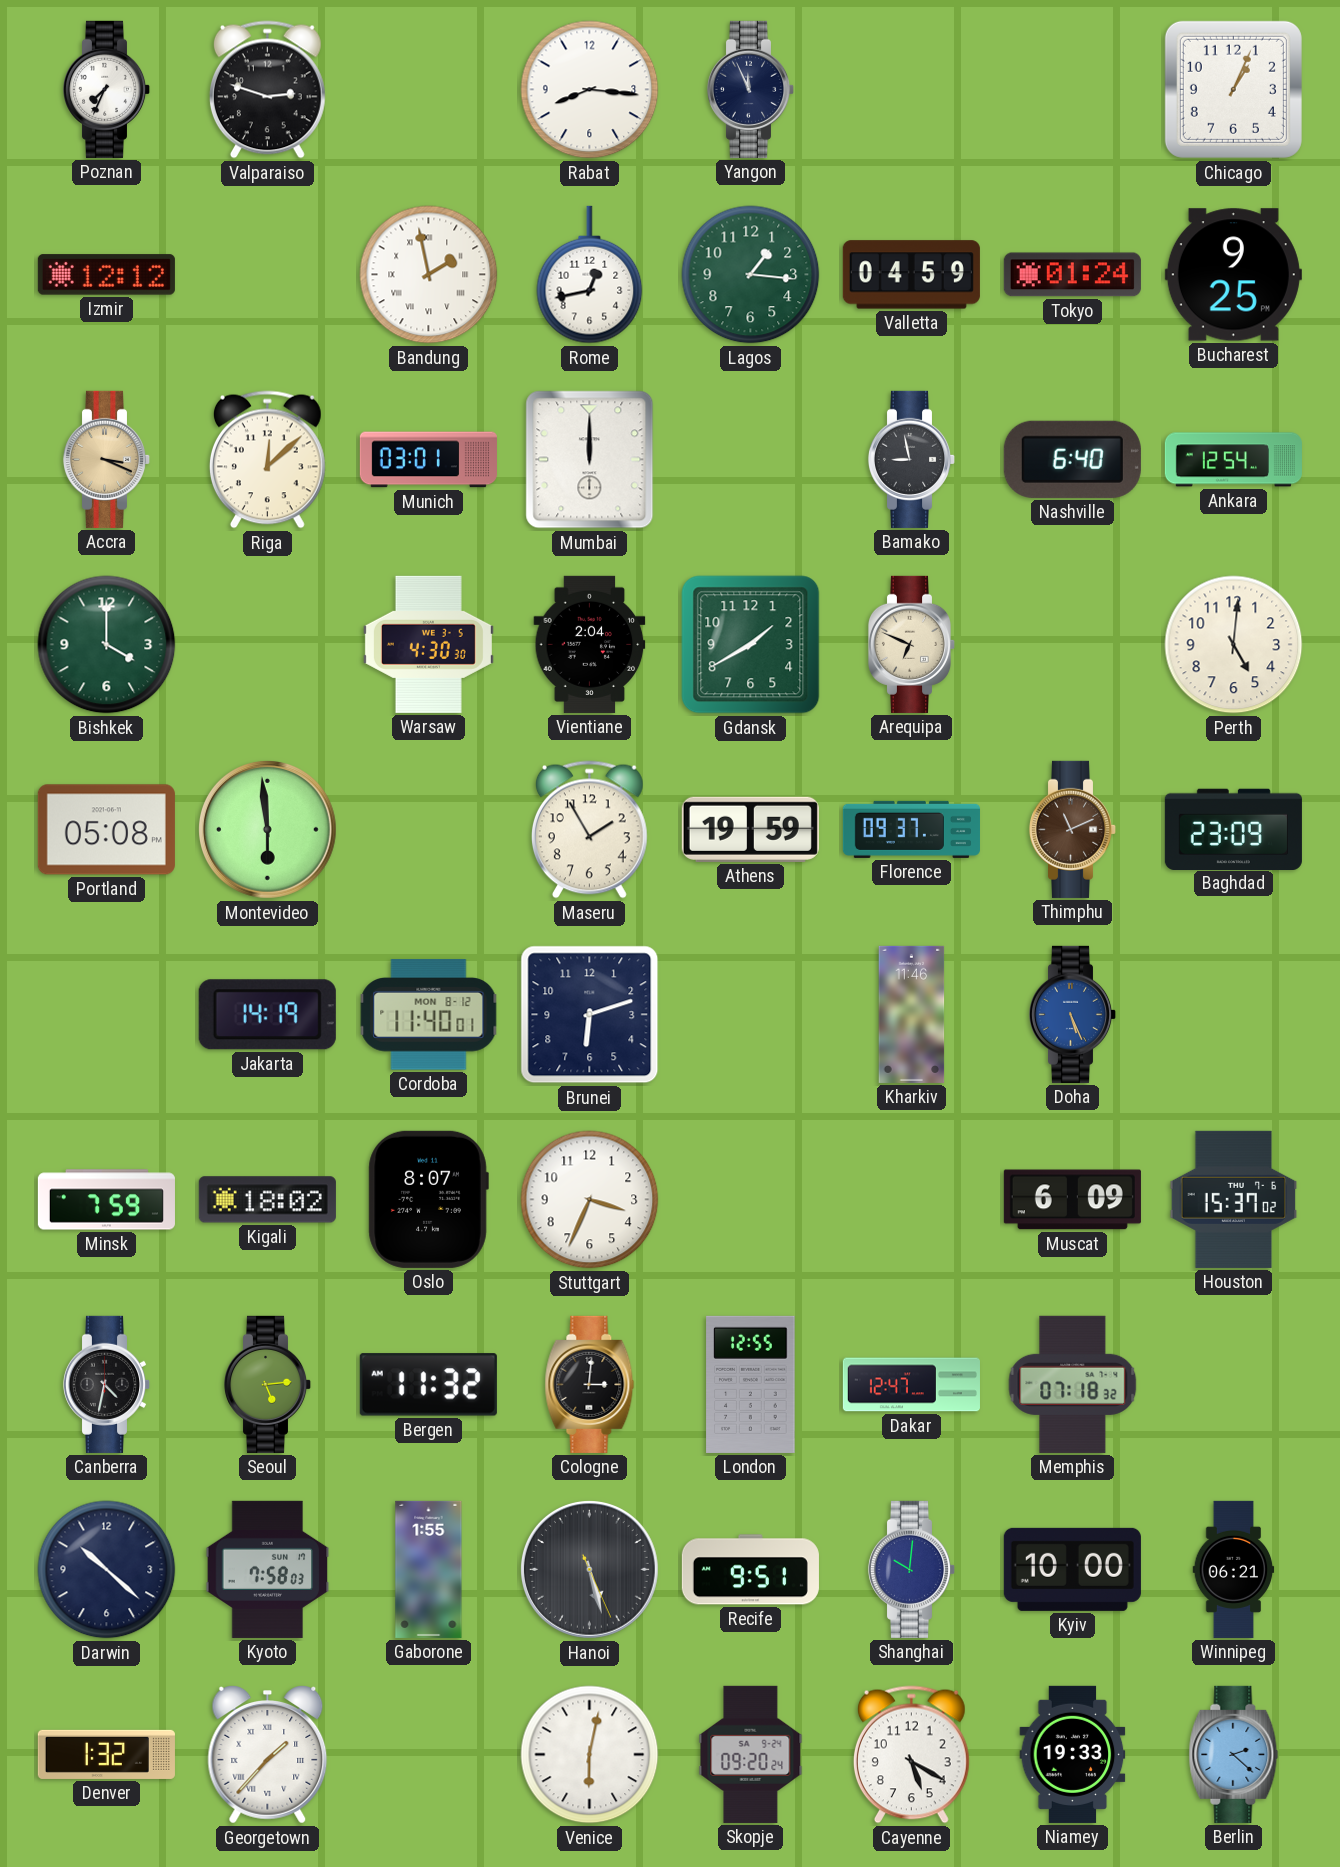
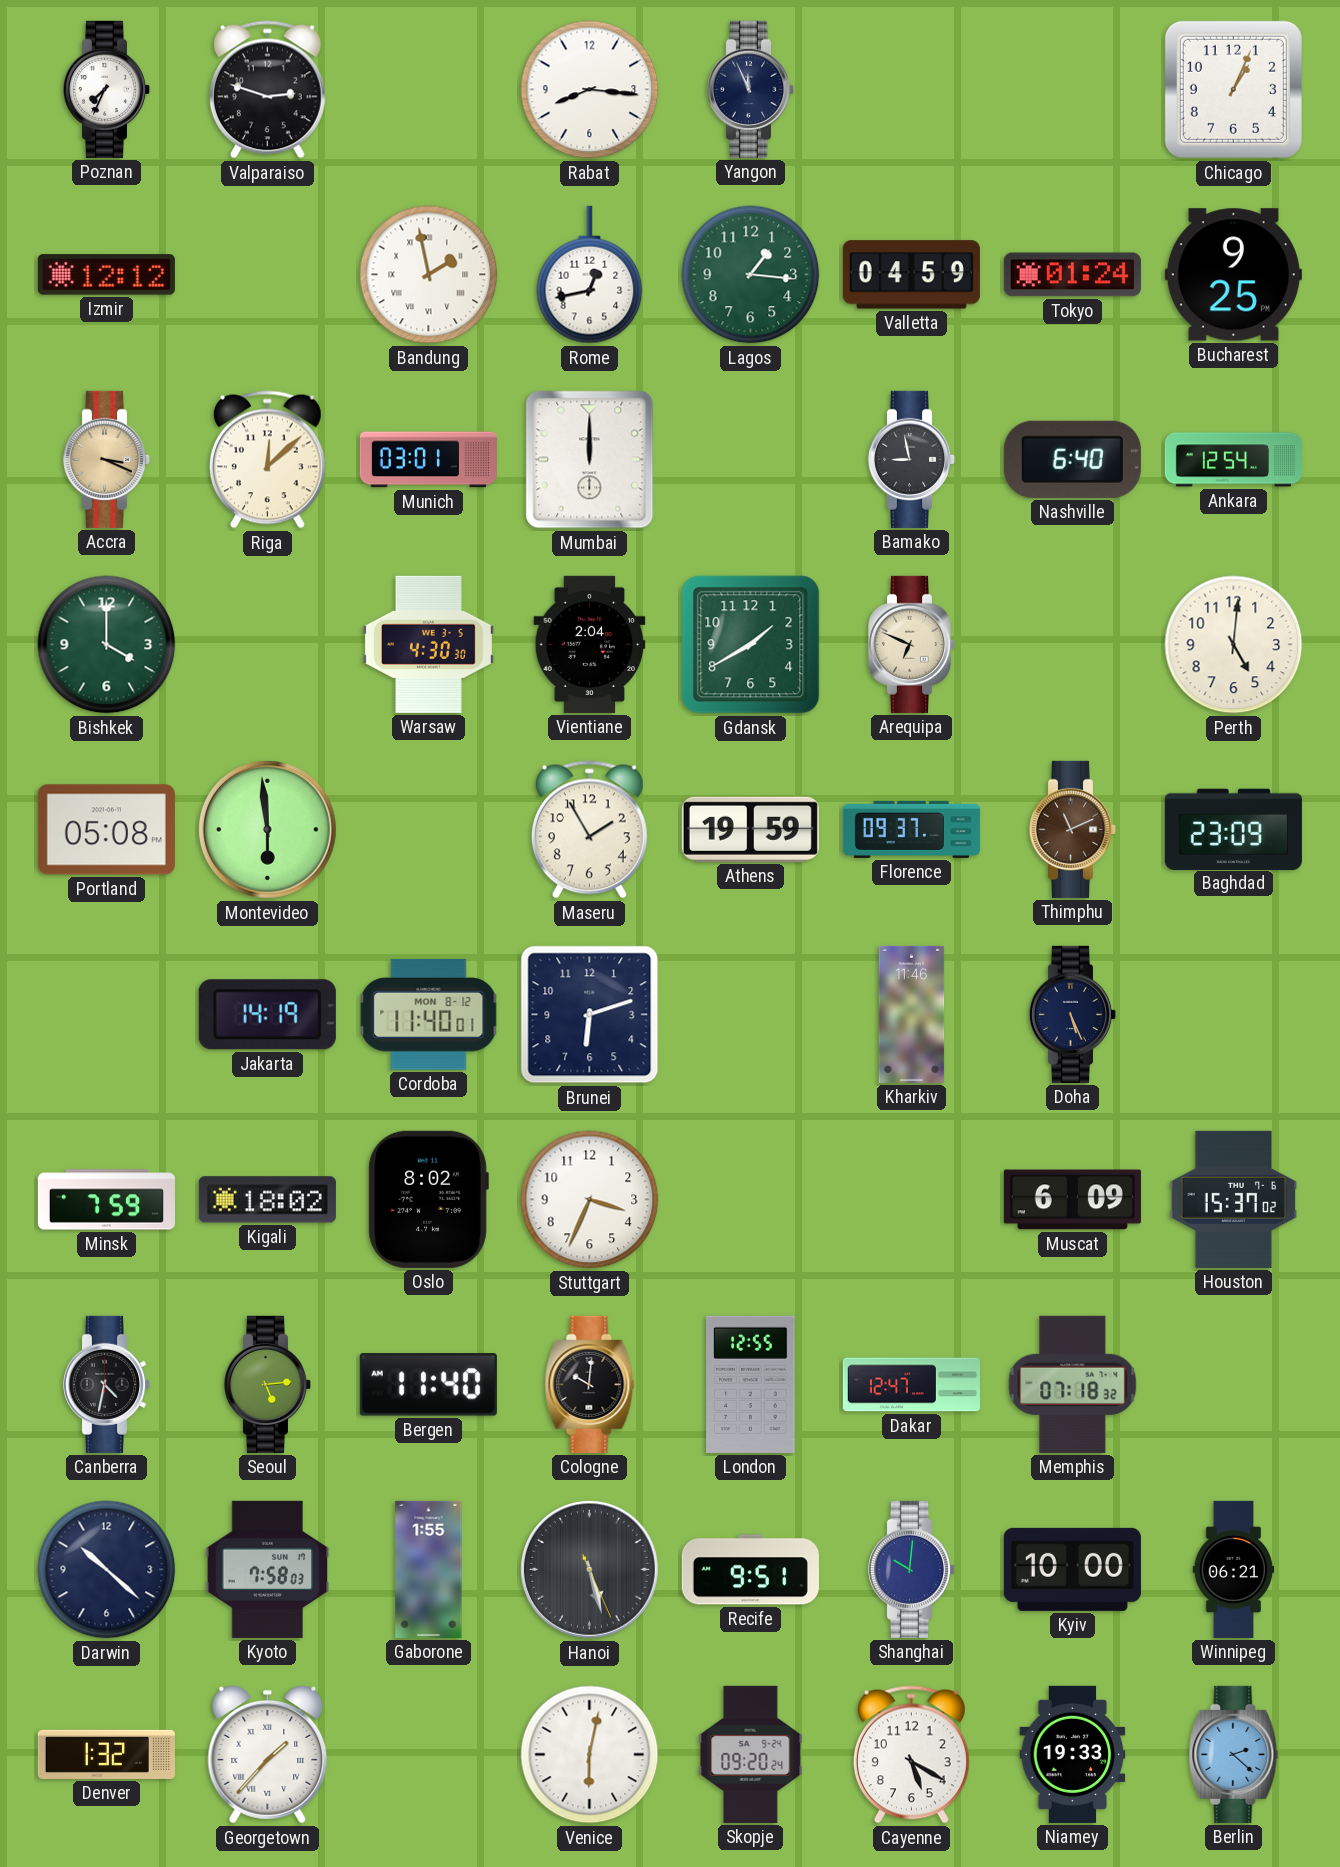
Doha dial: blue -> navy
Oslo: 8:07 -> 8:02
Bergen: 11:32 -> 11:40
Cologne: 3:01 -> 10:01
